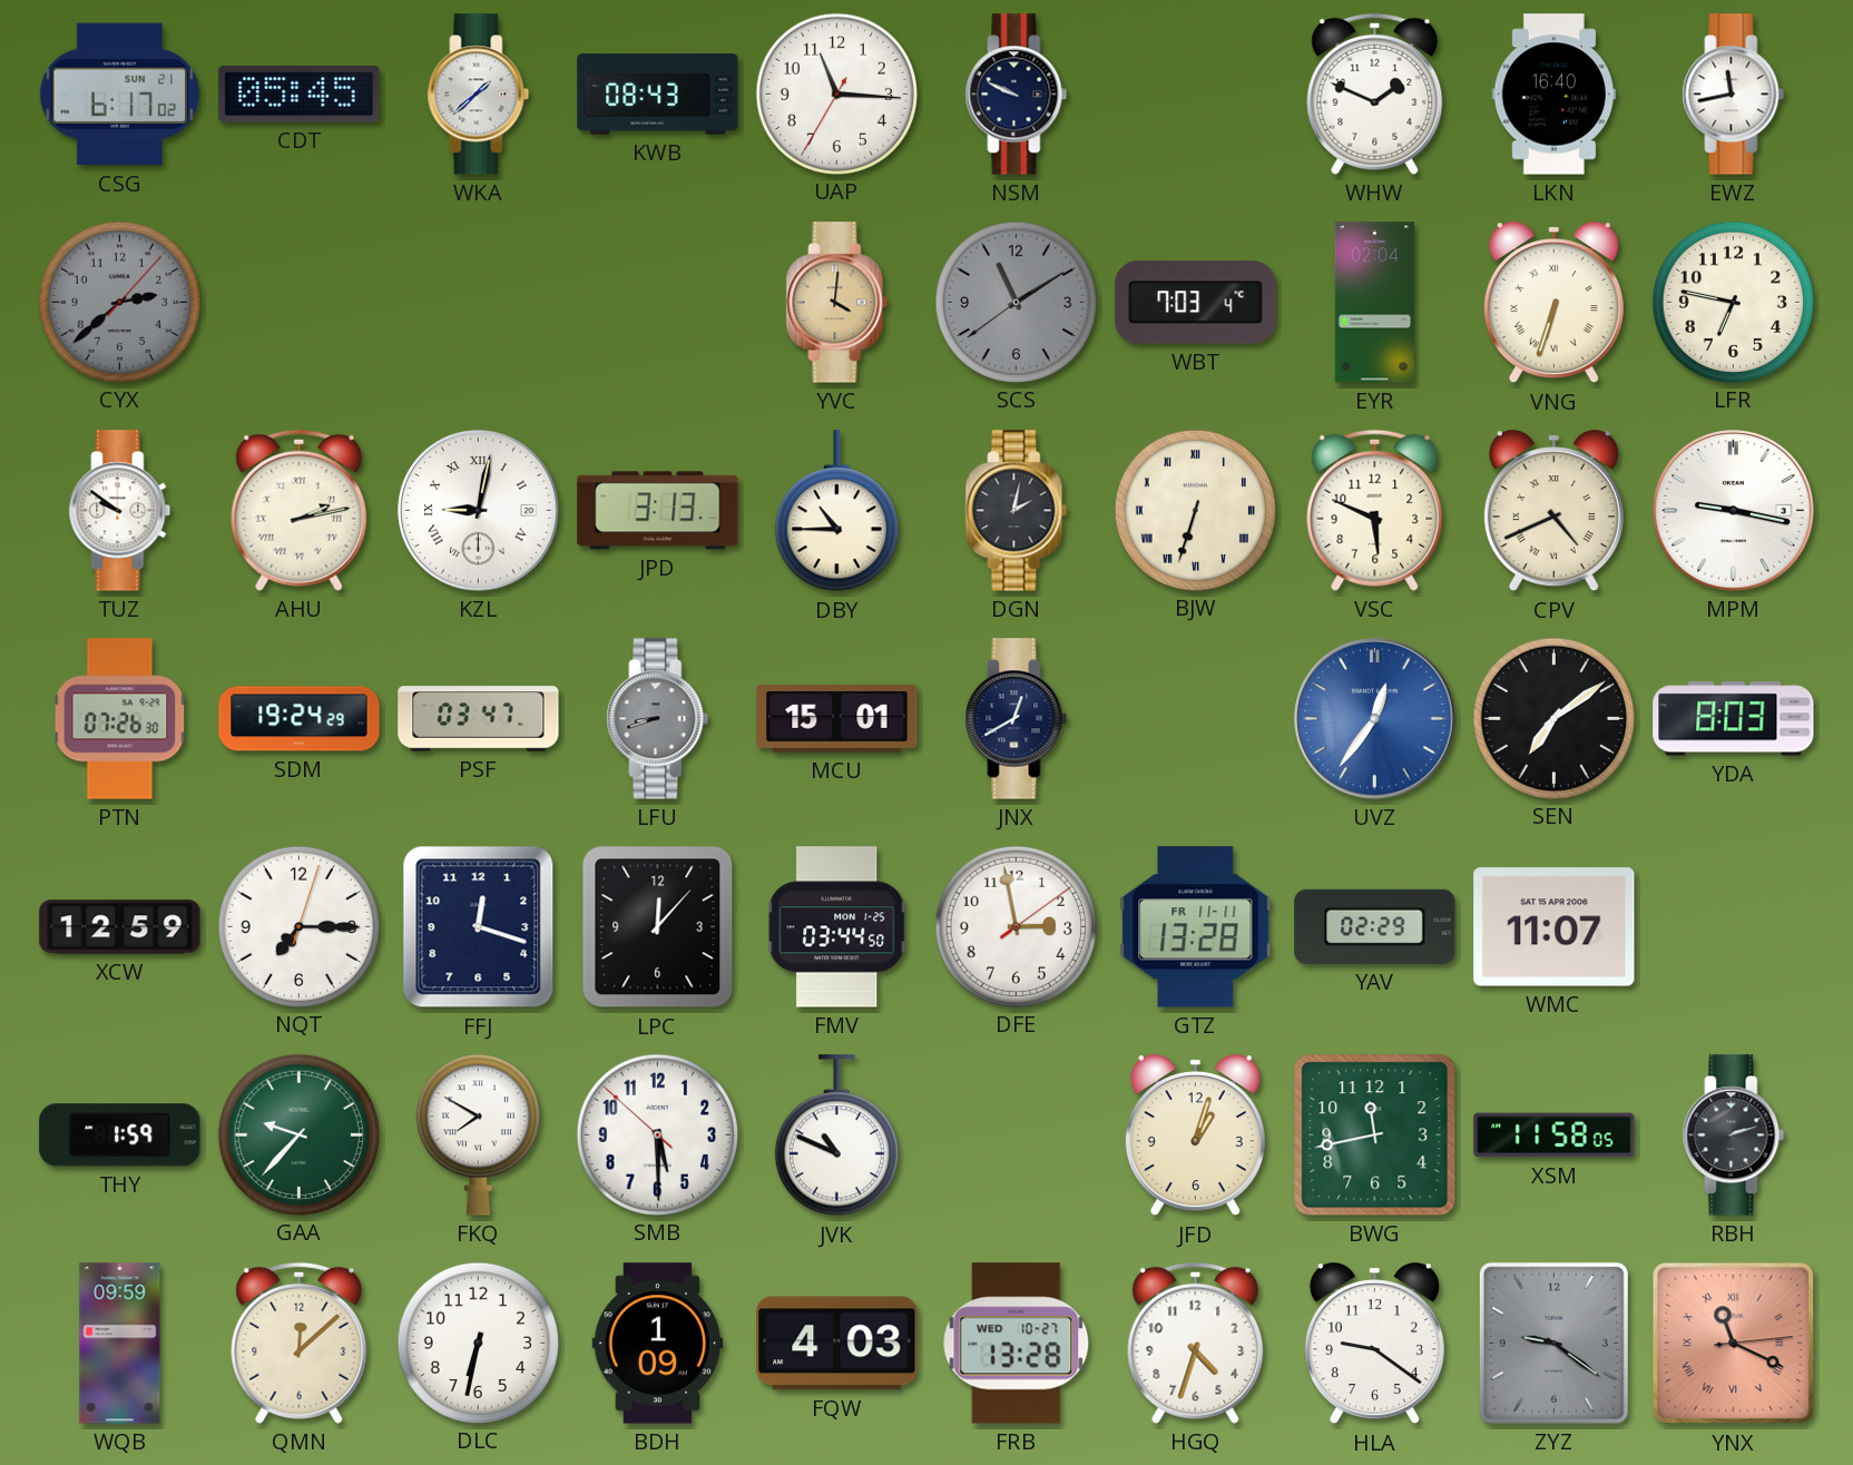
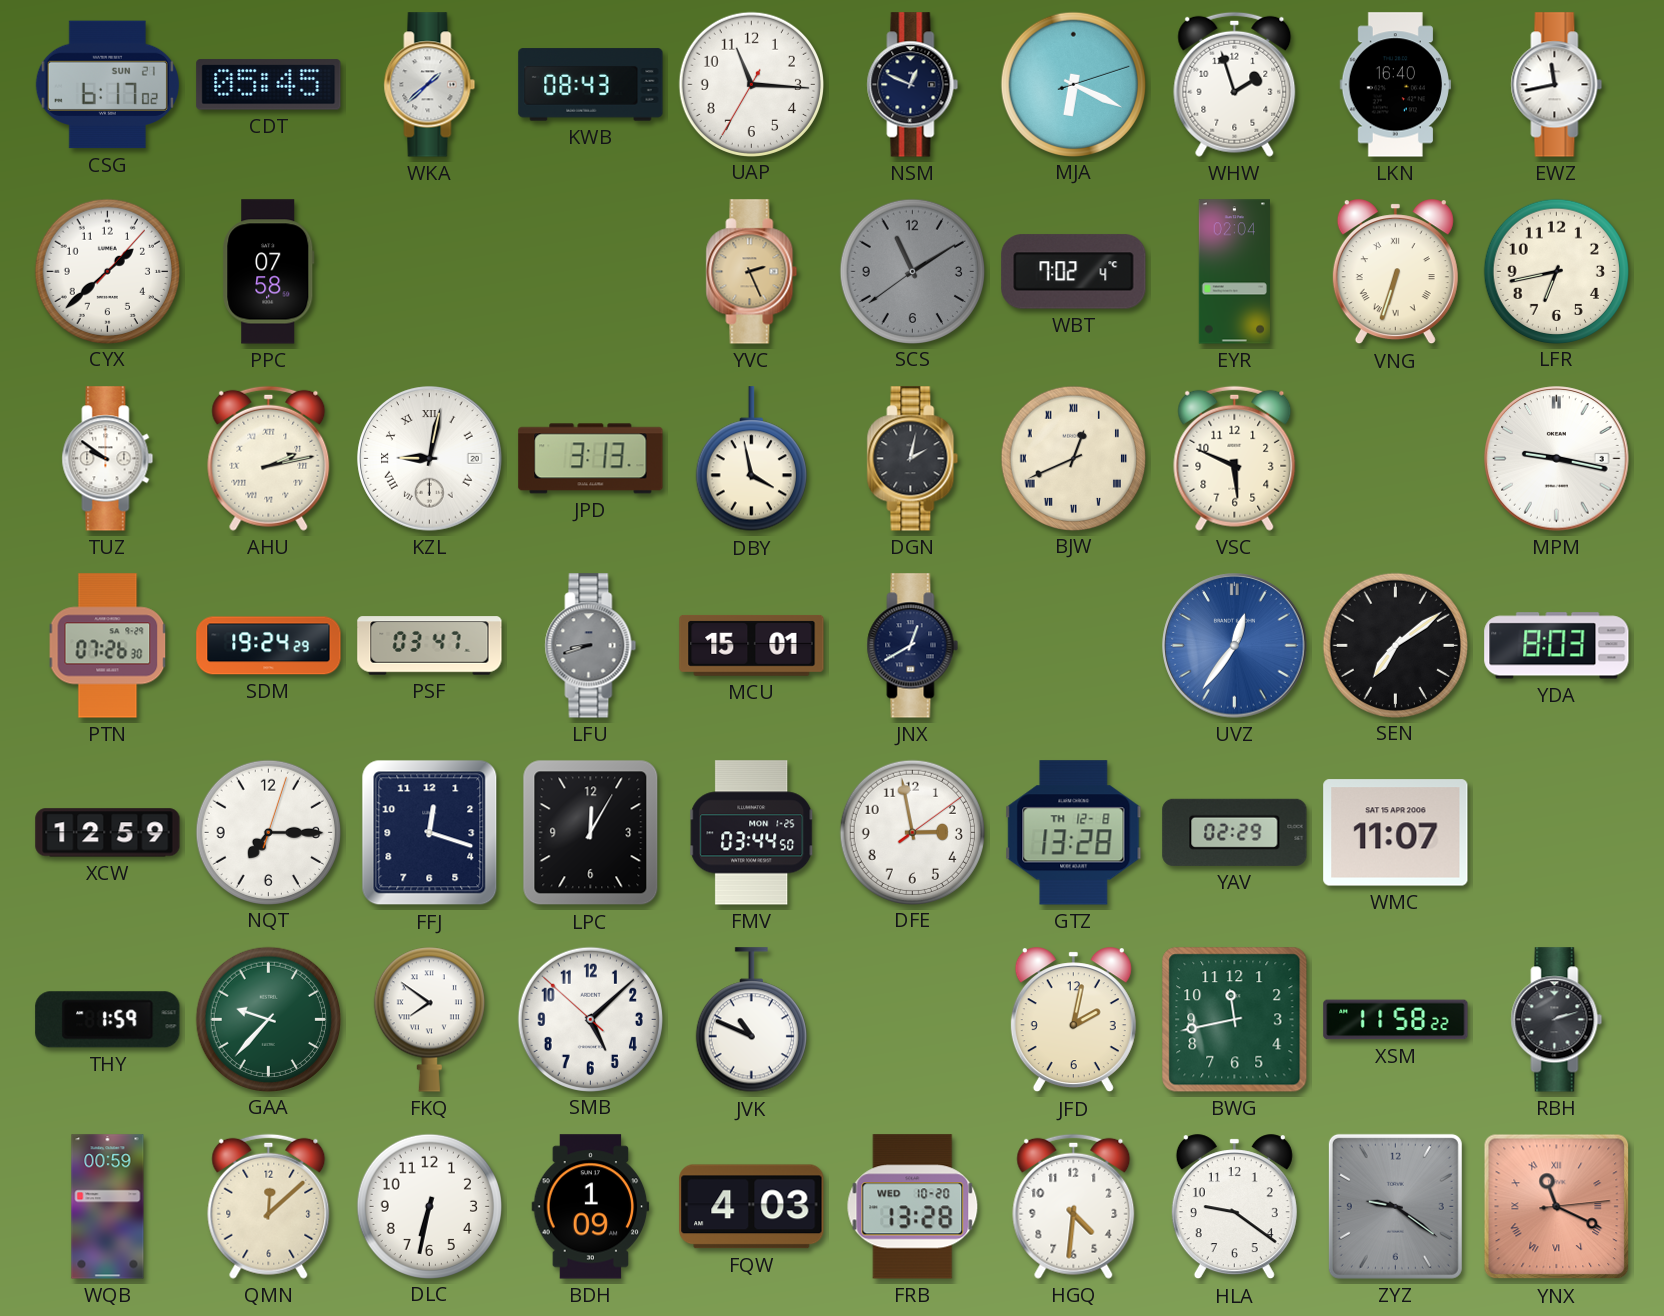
NSM: 9:49 -> 12:49
MJA: none -> 6:19
WHW: 1:49 -> 1:57
CYX: 2:38 -> 1:38
CYX dial: grey -> white
PPC: none -> 07:58
YVC: 4:01 -> 2:26
WBT: 7:03 -> 7:02
LFR: 6:47 -> 6:43
DBY: 10:45 -> 3:58
BJW: 6:33 -> 12:41
CPV: 4:41 -> none
LPC: 12:07 -> 12:05
GTZ date: FR 11-11 -> TH 12-8
FKQ: 7:50 -> 7:51
SMB: 5:29 -> 5:07
JFD: 1:03 -> 2:02
XSM: 11:58:05 -> 11:58:22
WQB: 09:59 -> 00:59
FRB date: WED 10-27 -> WED 10-20
HGQ: 4:33 -> 4:31
